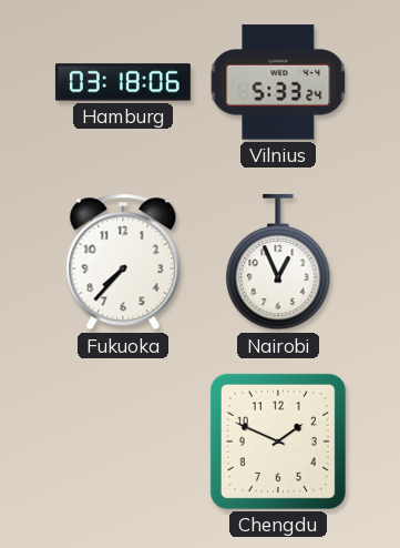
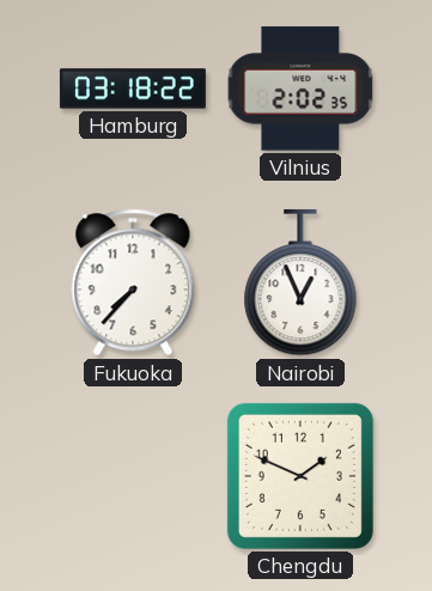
Hamburg: 03:18:06 -> 03:18:22
Vilnius: 5:33 -> 2:02
